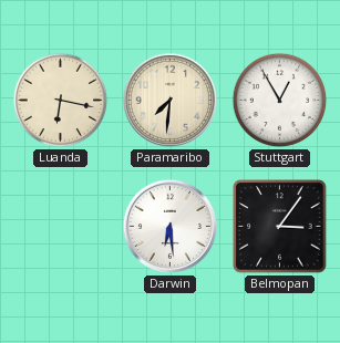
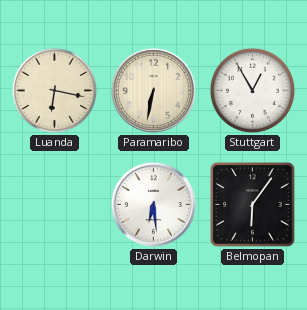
Paramaribo: 7:31 -> 6:32
Belmopan: 3:06 -> 6:06
